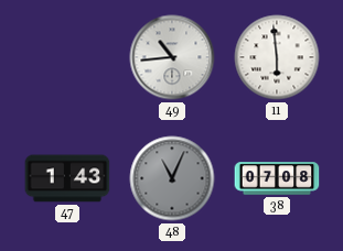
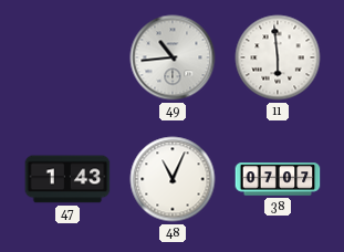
48 dial: grey -> white
38: 07:08 -> 07:07
